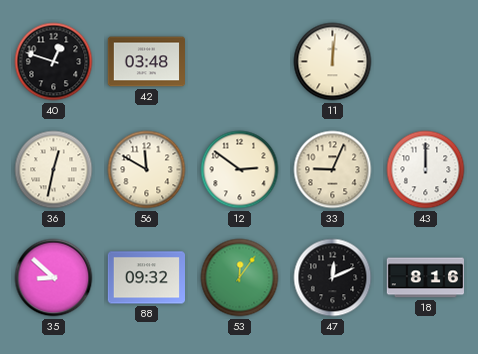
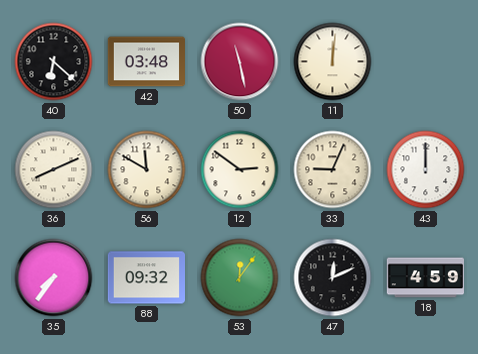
40: 12:48 -> 6:22
50: none -> 11:28
36: 12:32 -> 8:11
35: 8:52 -> 7:36
18: 8:16 -> 4:59
